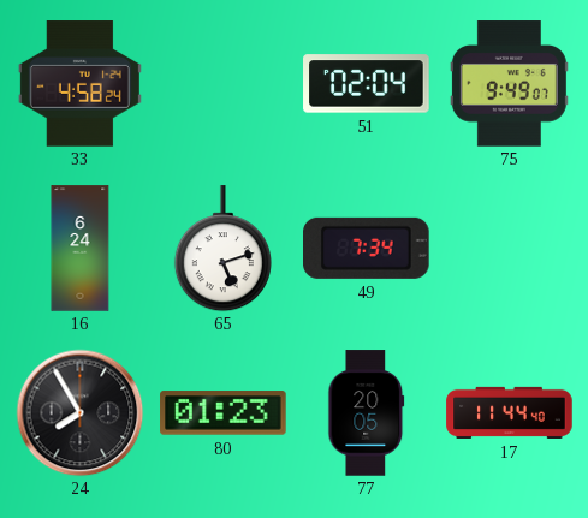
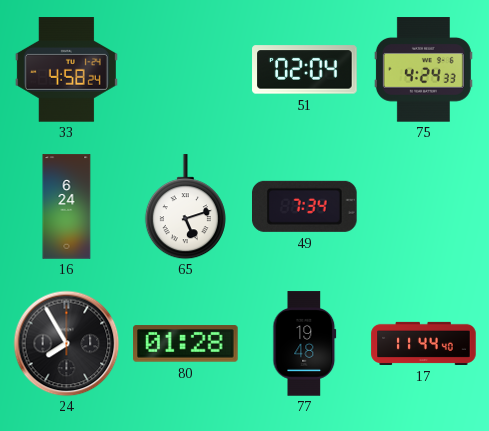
75: 9:49 -> 4:24
80: 01:23 -> 01:28
77: 20:05 -> 19:48
